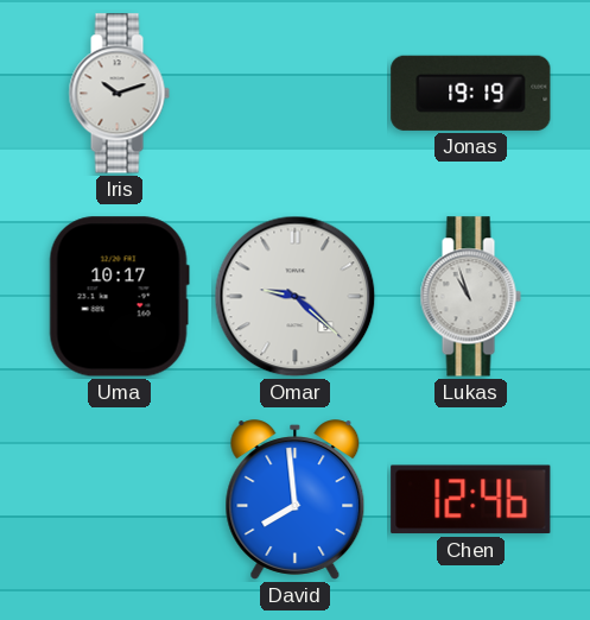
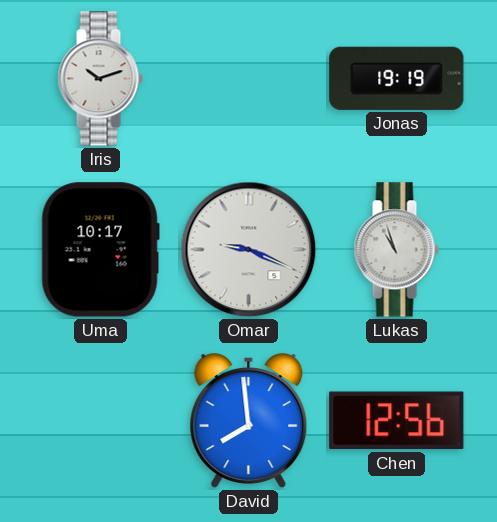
Omar: 9:22 -> 9:19
Chen: 12:46 -> 12:56
